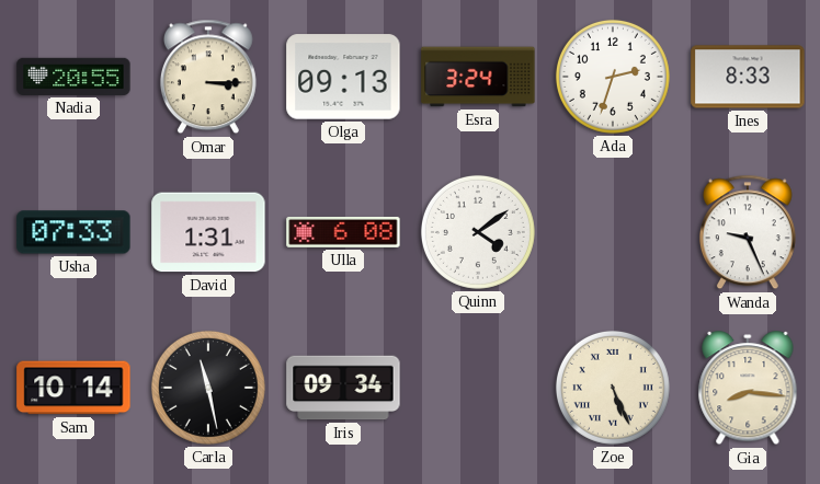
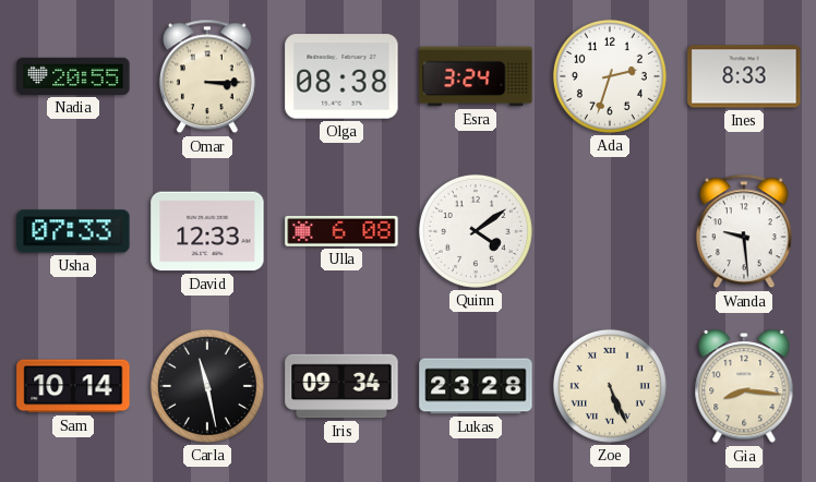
Olga: 09:13 -> 08:38
David: 1:31 -> 12:33
Wanda: 9:26 -> 9:29
Lukas: none -> 23:28
